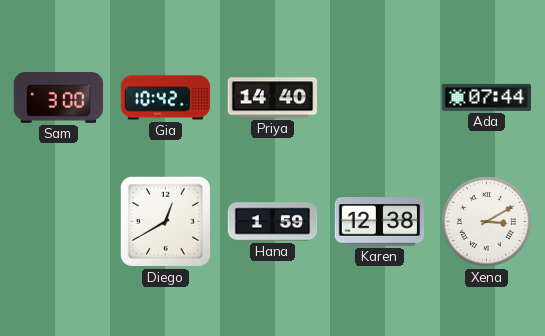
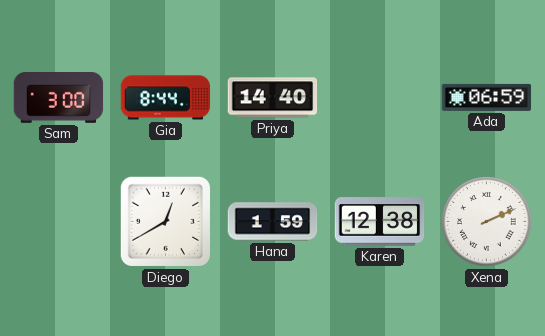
Gia: 10:42 -> 8:44
Ada: 07:44 -> 06:59
Xena: 3:10 -> 2:11
